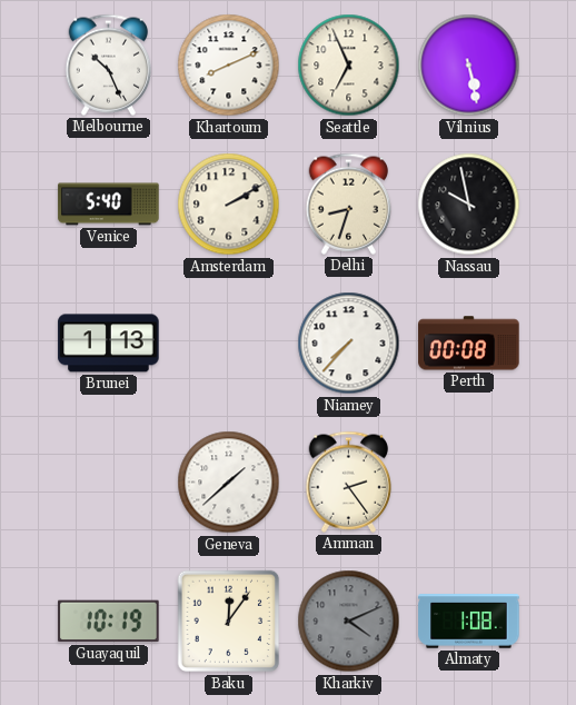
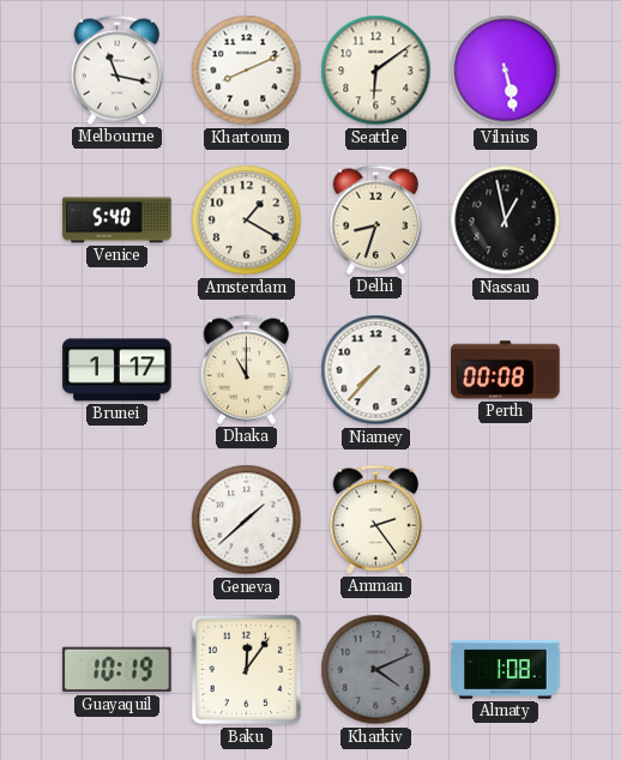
Melbourne: 10:26 -> 11:17
Seattle: 6:56 -> 6:09
Amsterdam: 2:10 -> 1:20
Nassau: 9:58 -> 12:58
Brunei: 1:13 -> 1:17
Dhaka: none -> 11:00
